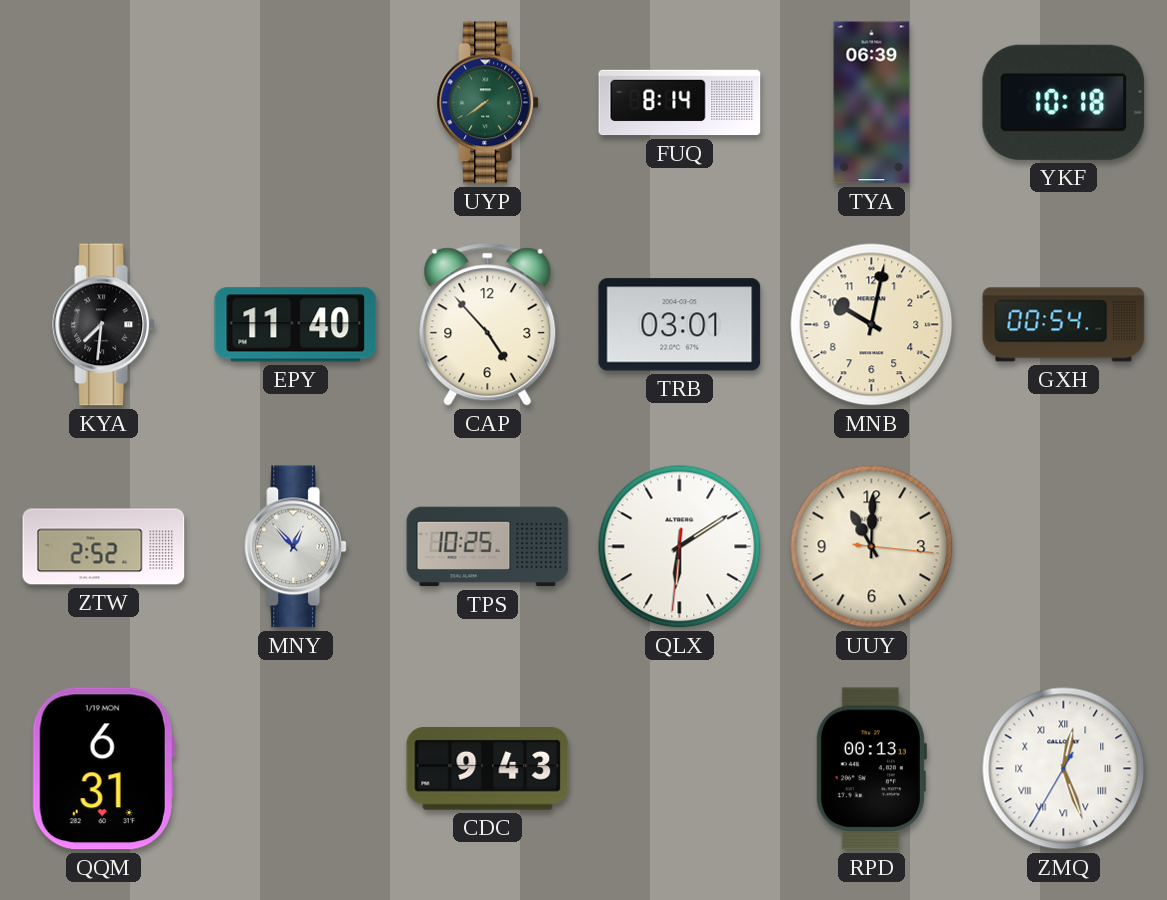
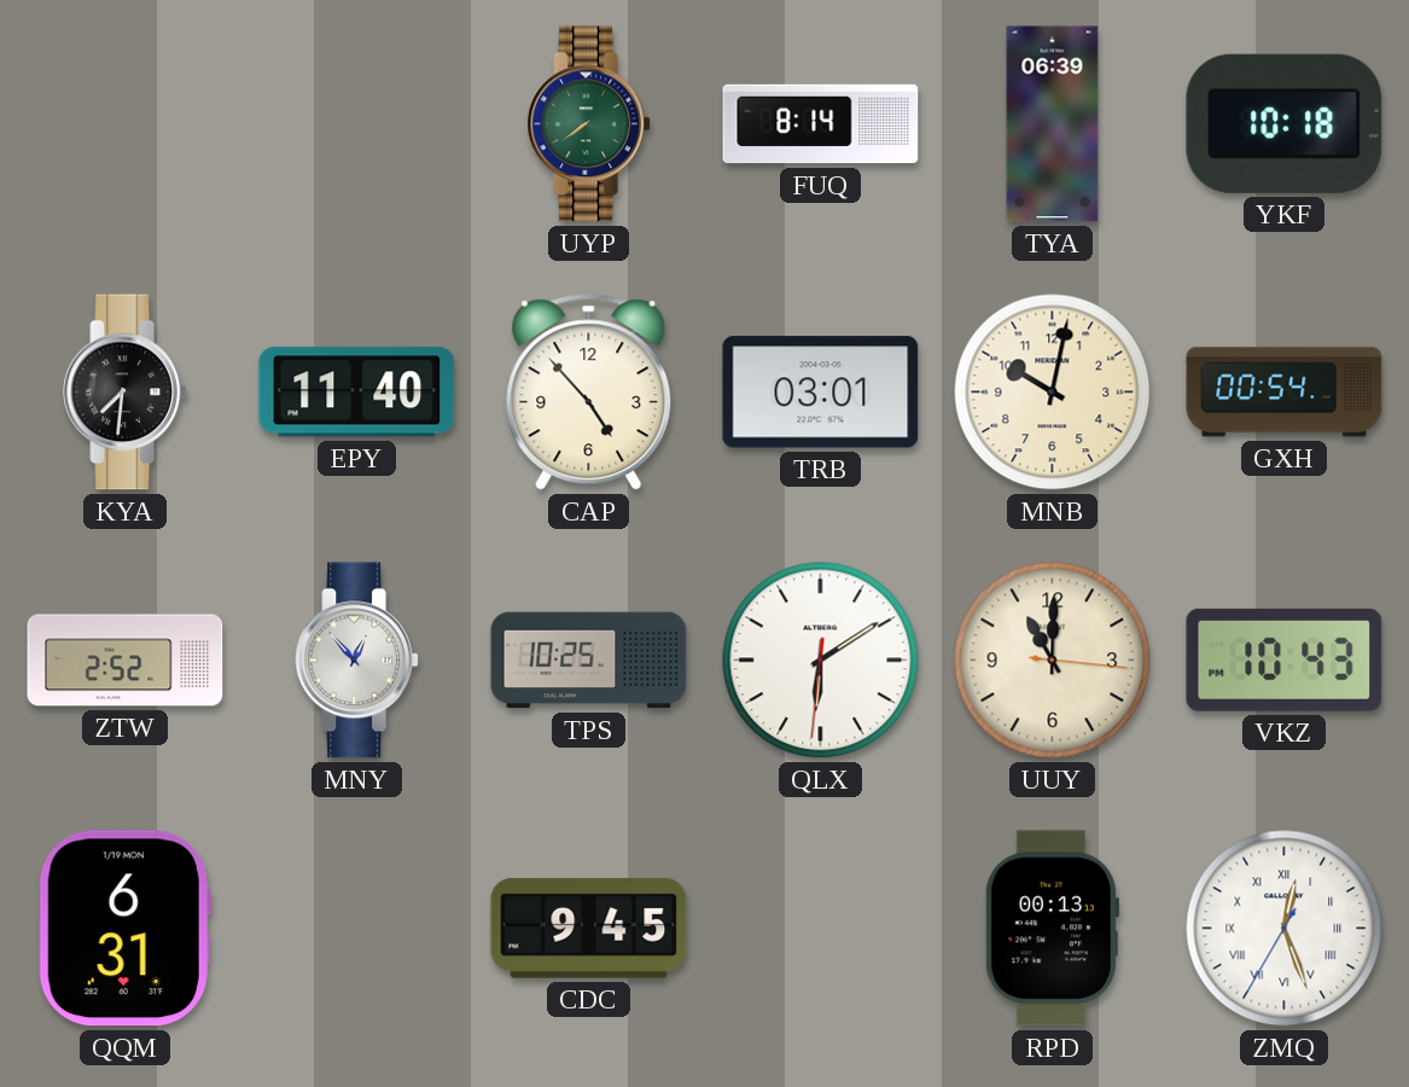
VKZ: none -> 10:43
CDC: 9:43 -> 9:45
